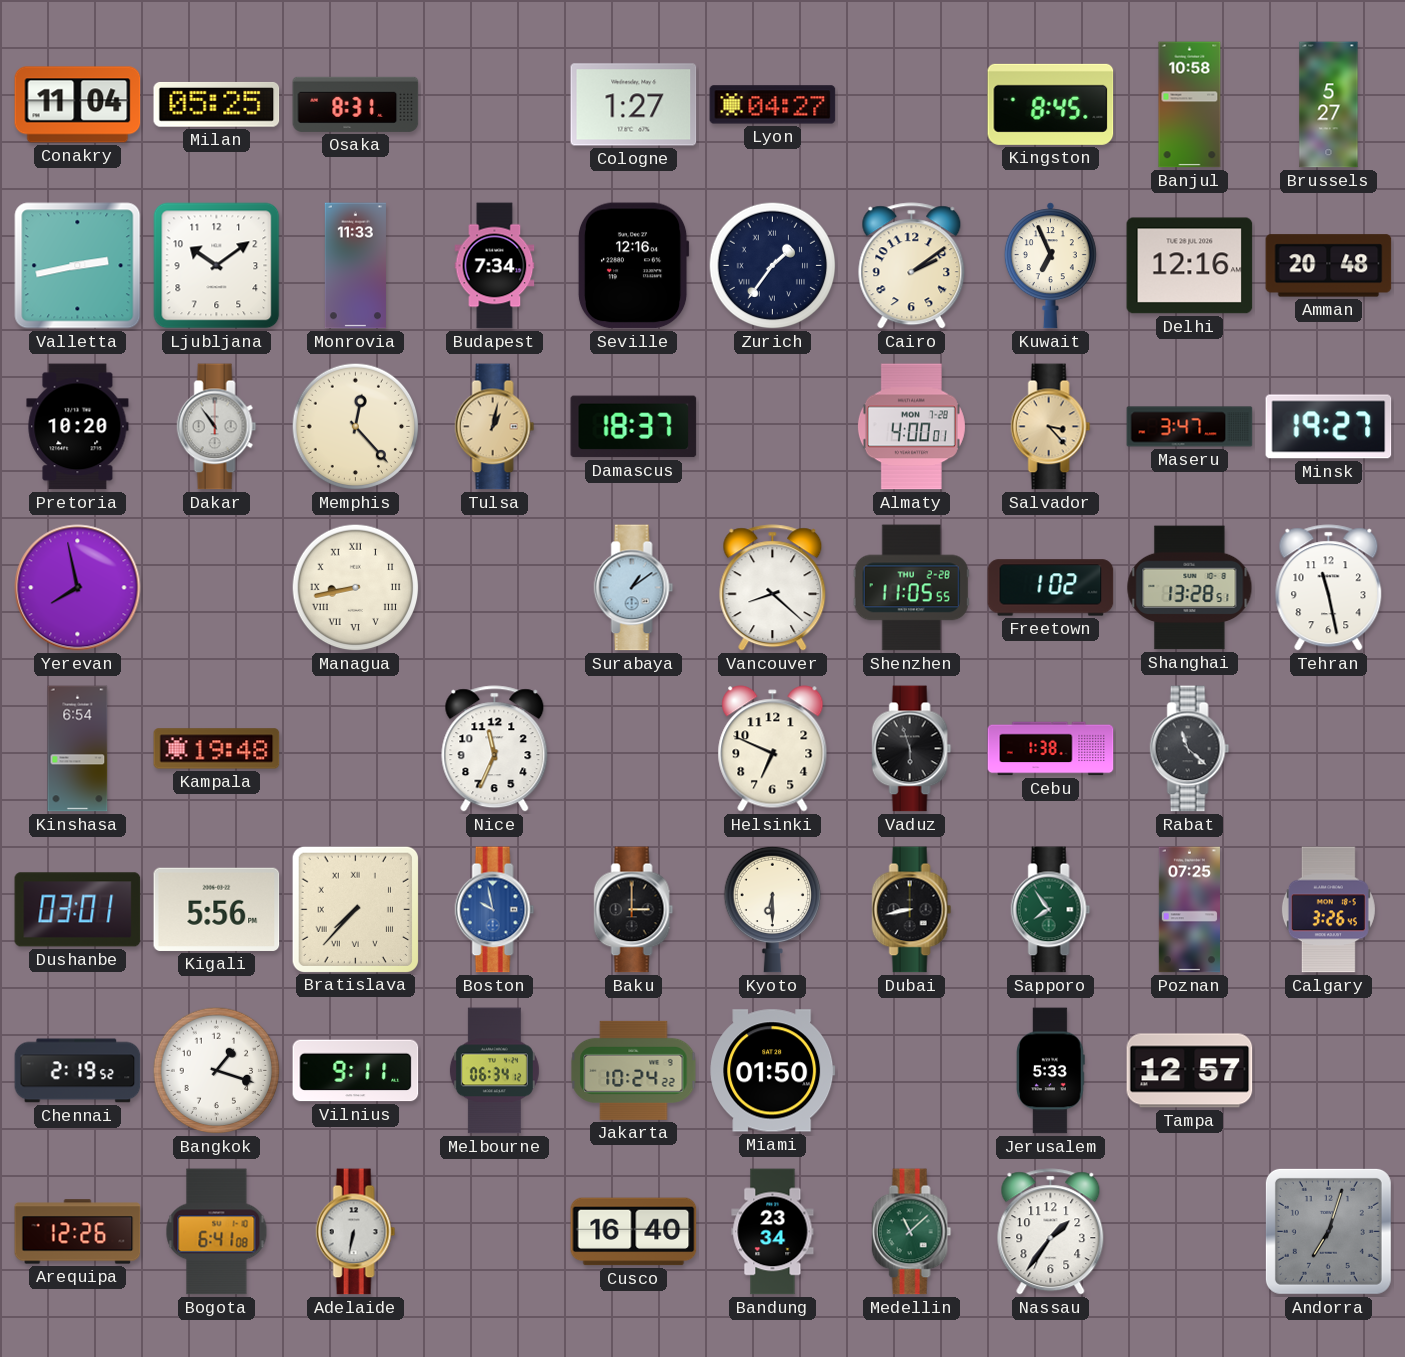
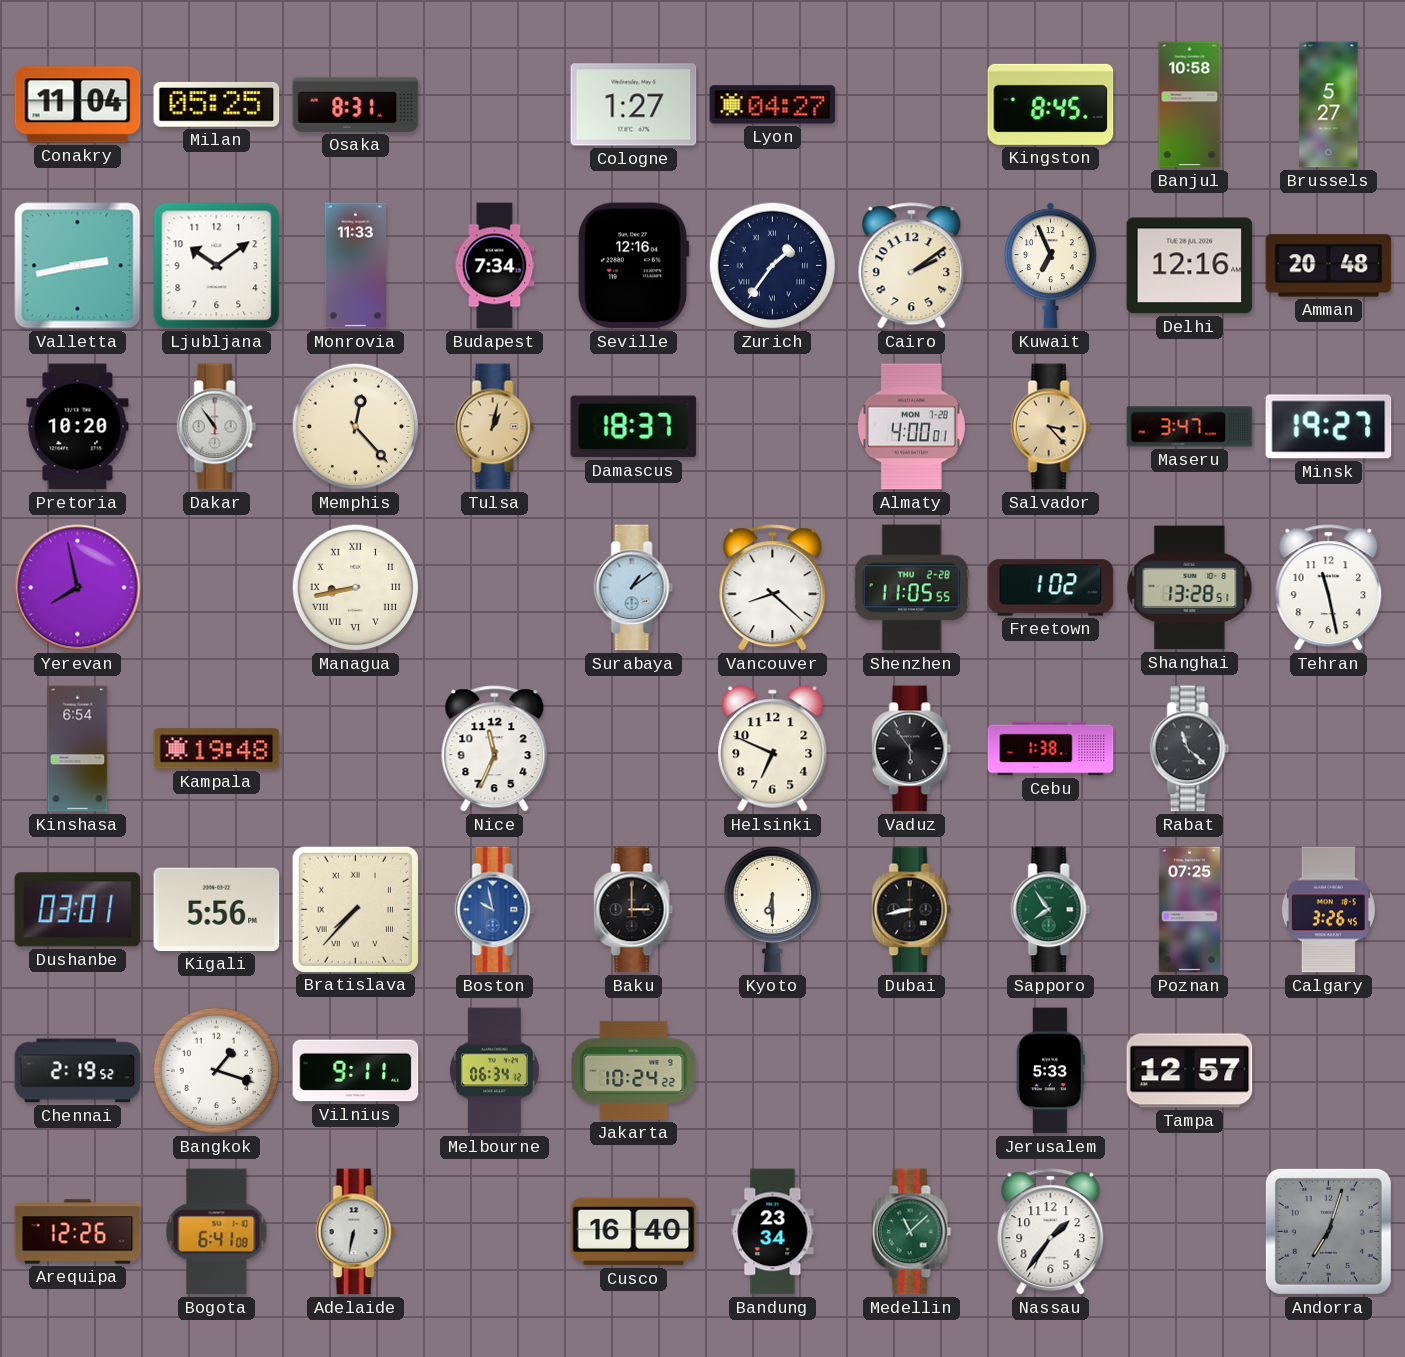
Vaduz: 5:57 -> 5:54
Miami: 01:50 -> none
